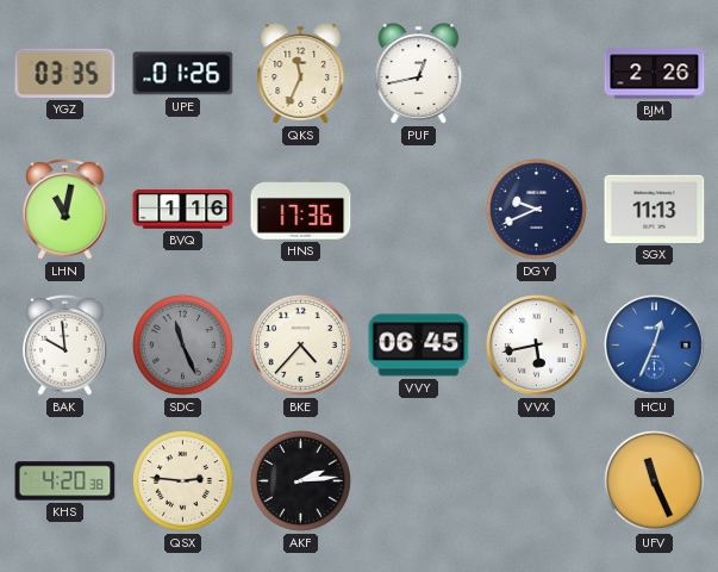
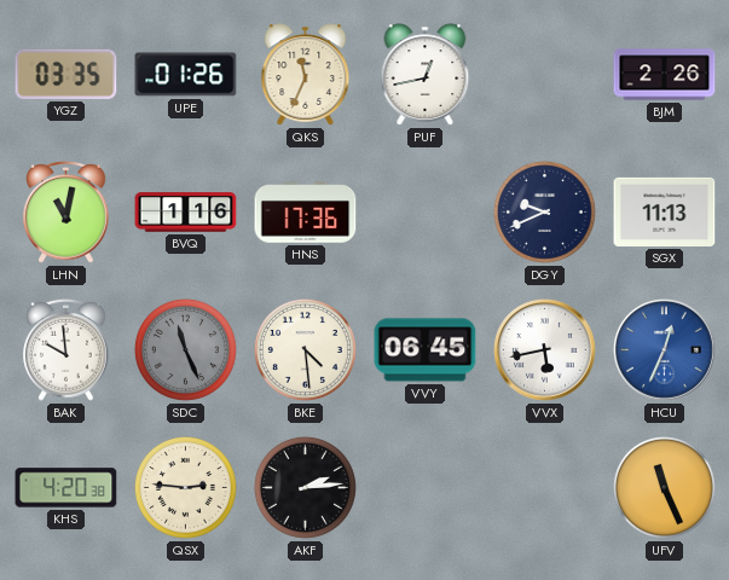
BKE: 4:37 -> 4:29
